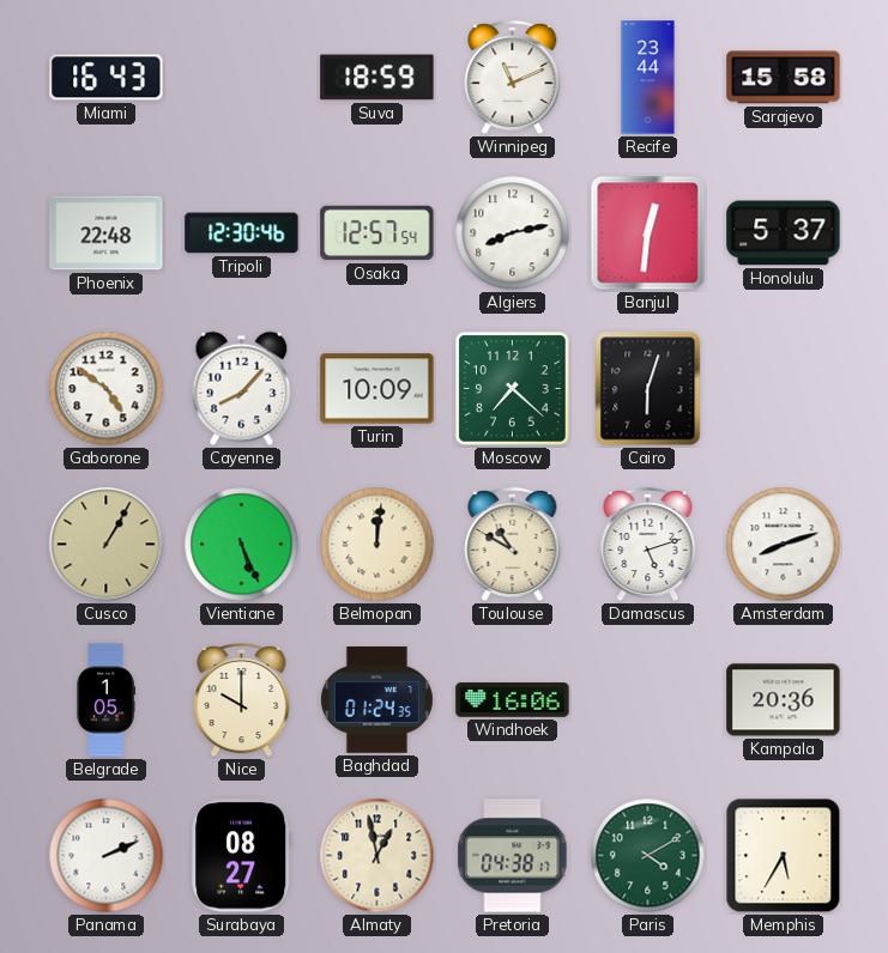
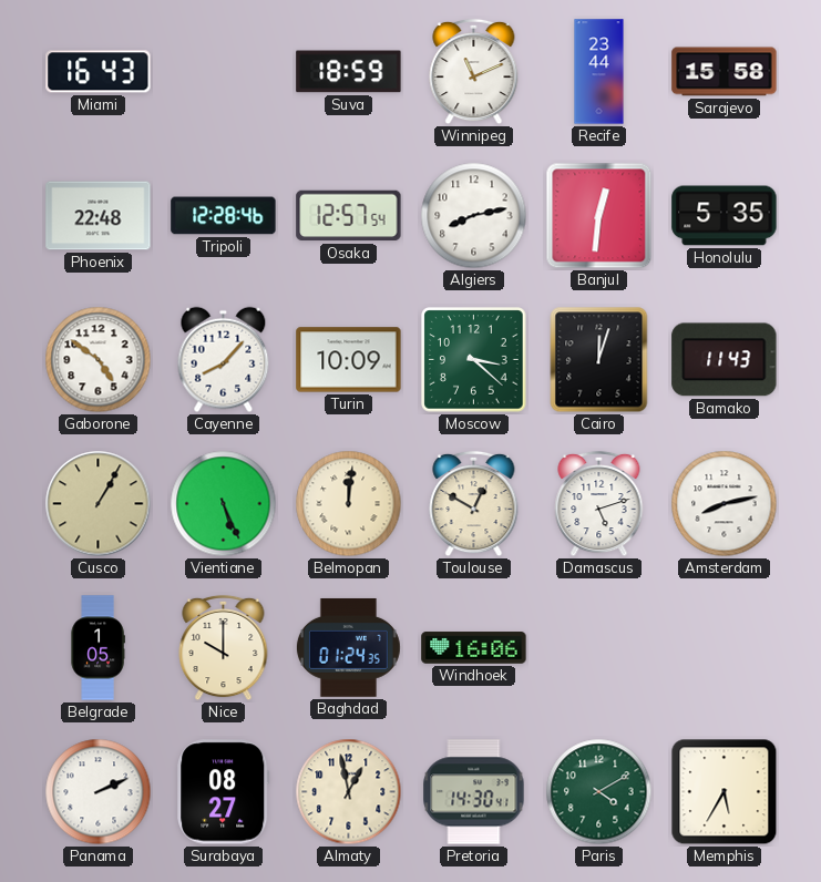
Tripoli: 12:30 -> 12:28
Honolulu: 5:37 -> 5:35
Moscow: 7:22 -> 3:22
Cairo: 6:03 -> 12:03
Bamako: none -> 11:43
Toulouse: 10:50 -> 12:50
Amsterdam: 8:12 -> 8:13
Kampala: 20:36 -> none
Pretoria: 04:38 -> 14:30
